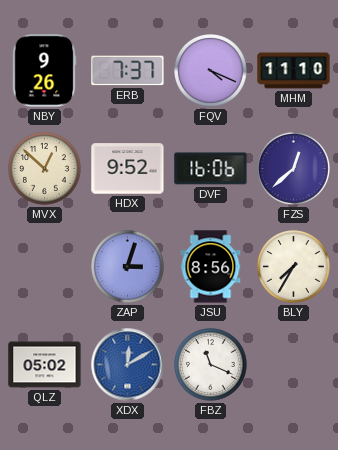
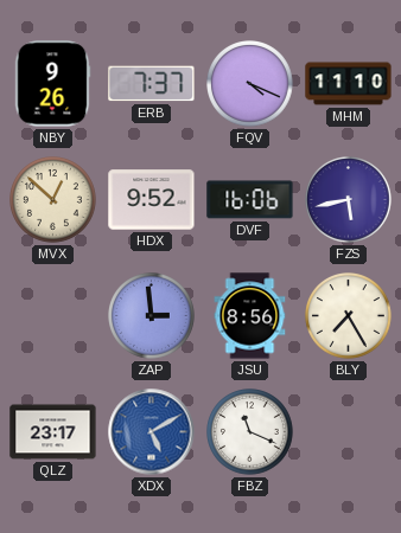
FZS: 12:38 -> 5:43
ZAP: 3:03 -> 2:59
BLY: 7:35 -> 7:25
QLZ: 05:02 -> 23:17
XDX: 12:10 -> 5:10
